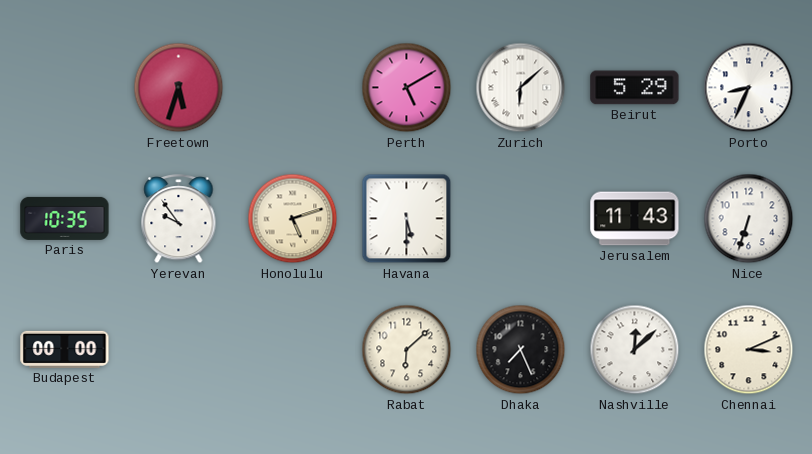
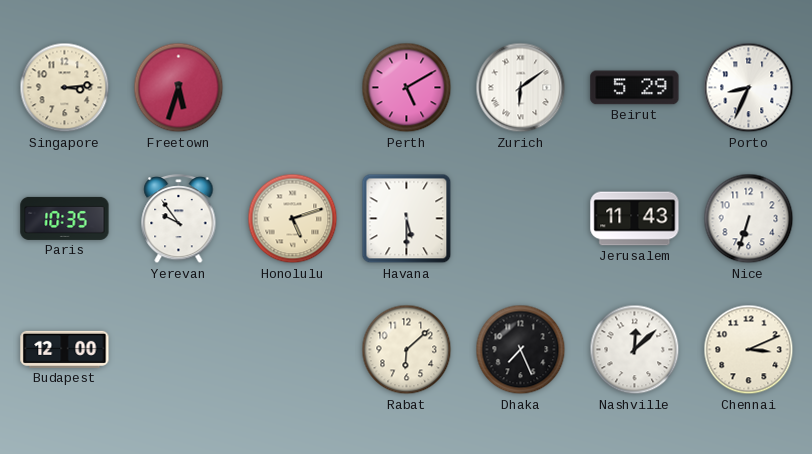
Singapore: none -> 3:14
Zurich: 6:08 -> 6:09
Budapest: 00:00 -> 12:00
